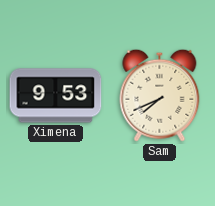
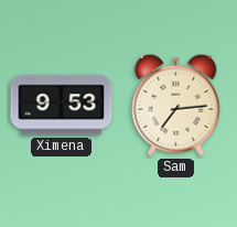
Sam: 7:41 -> 7:14
